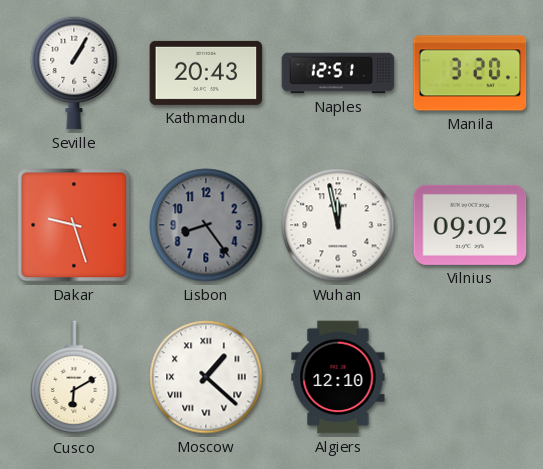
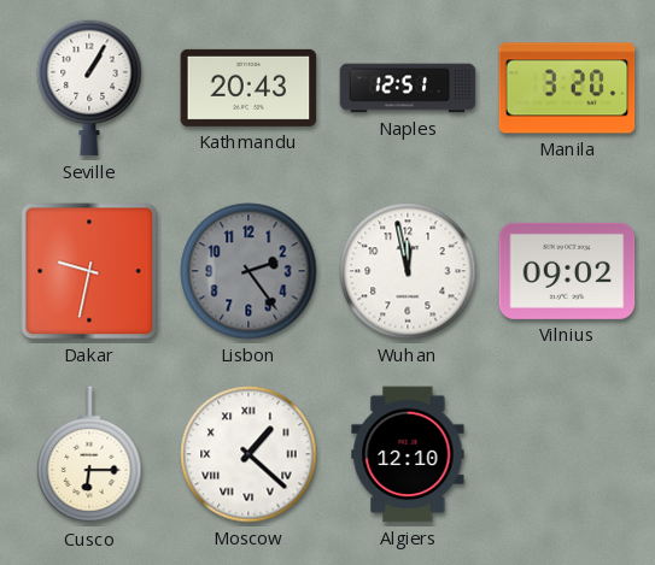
Dakar: 9:27 -> 9:32
Lisbon: 8:24 -> 2:24
Cusco: 6:10 -> 6:15
